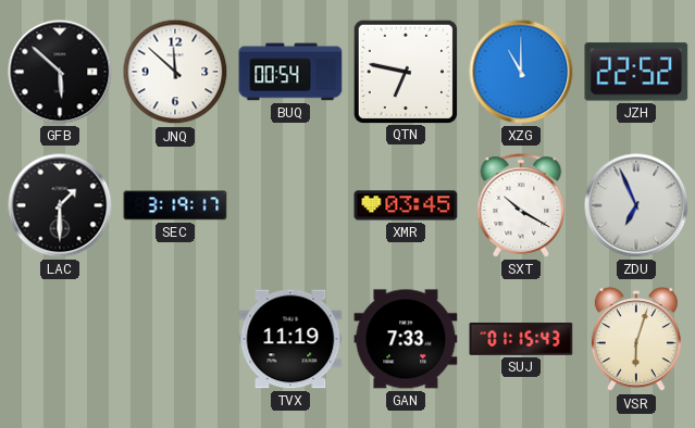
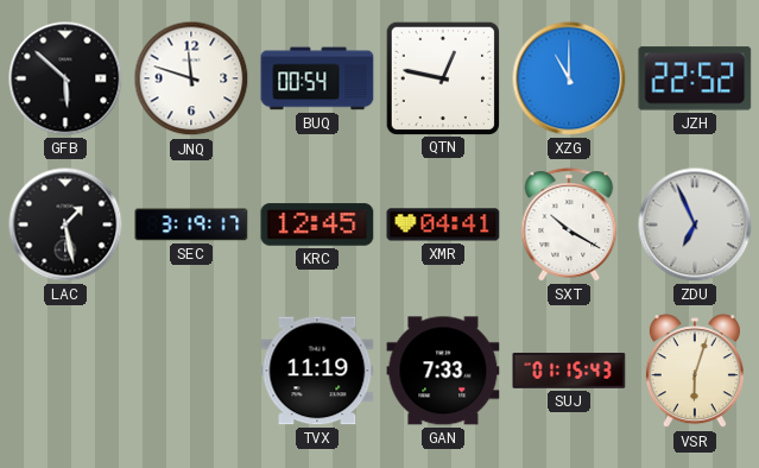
JNQ: 11:52 -> 11:48
QTN: 6:47 -> 12:47
LAC: 1:30 -> 1:28
KRC: none -> 12:45
XMR: 03:45 -> 04:41
